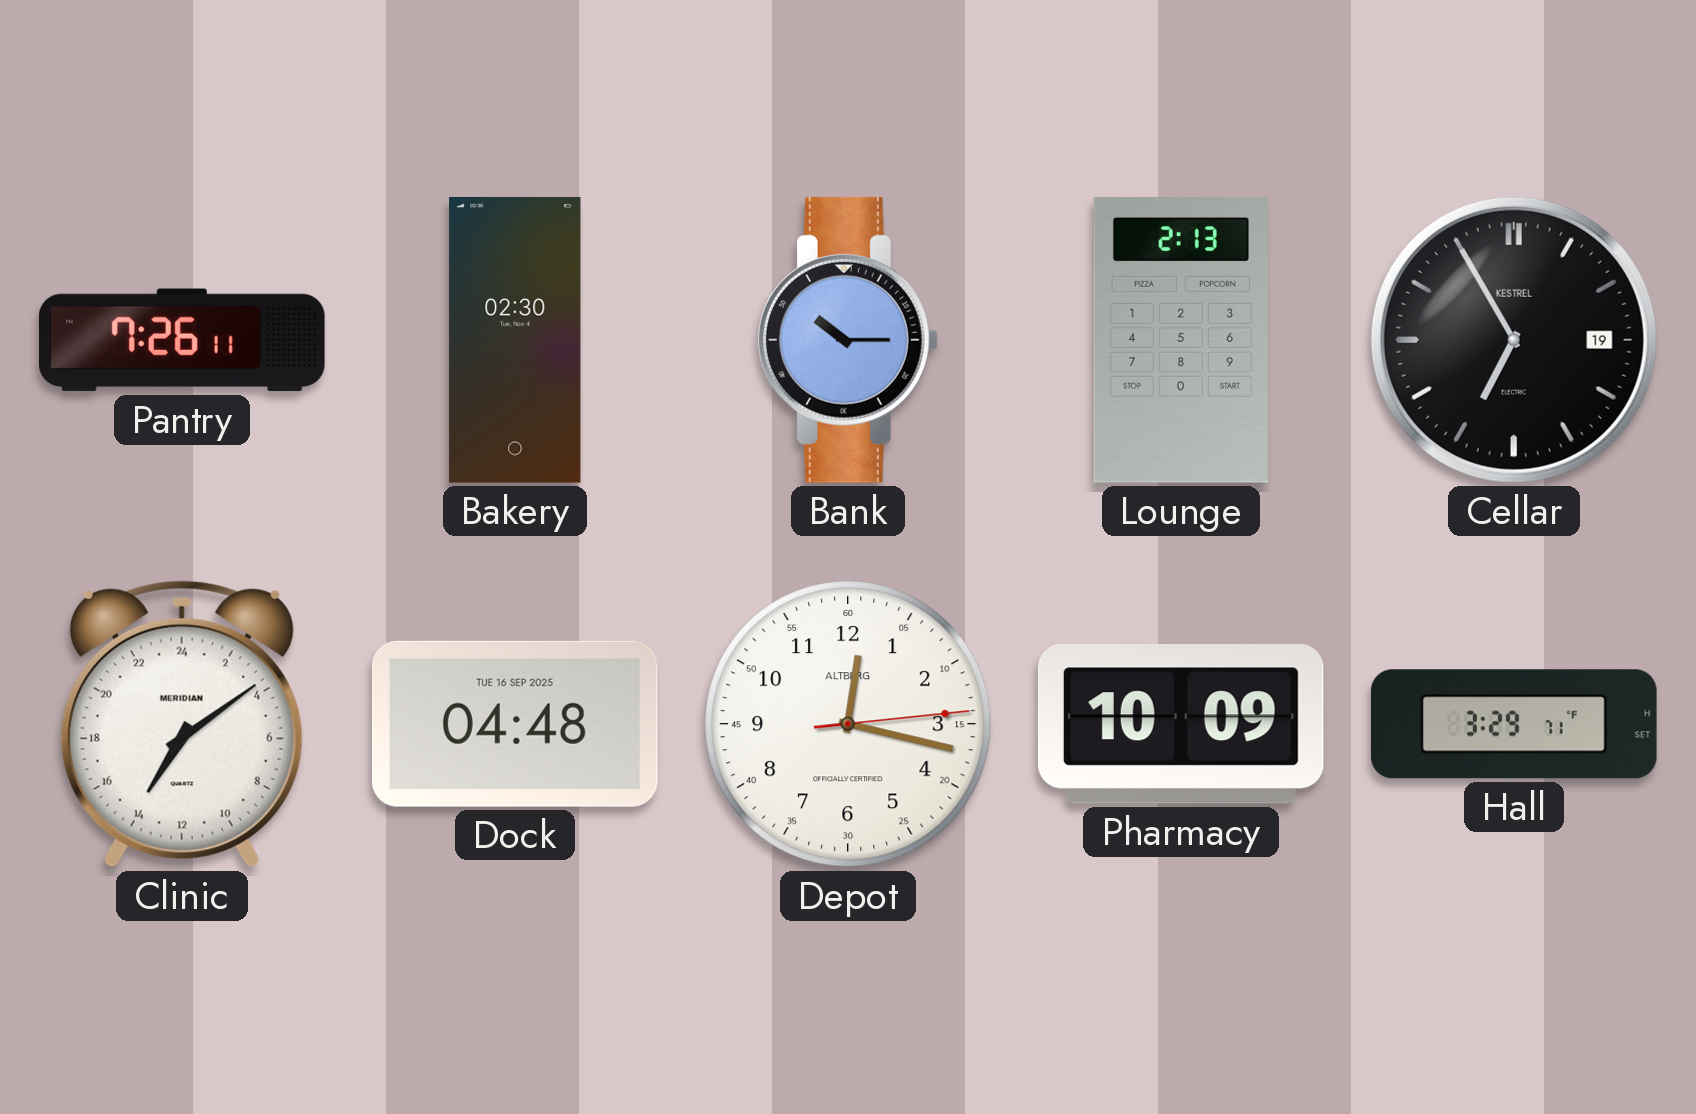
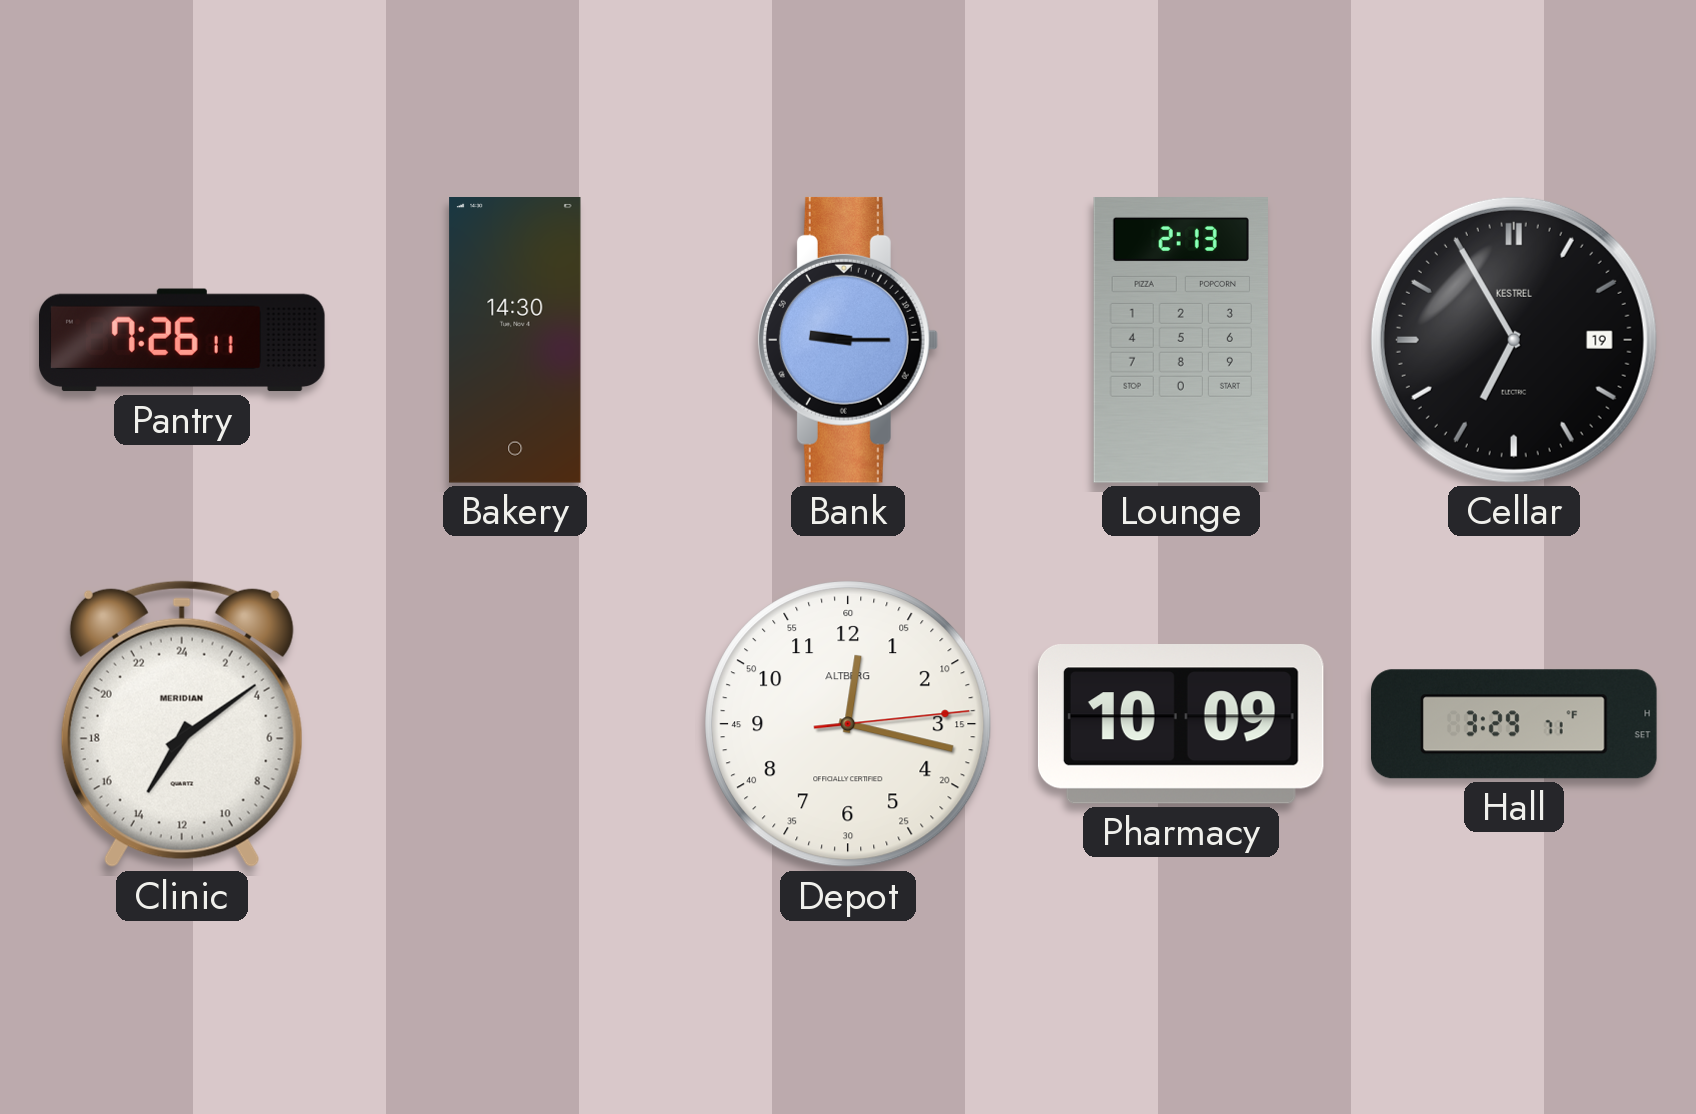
Bakery: 02:30 -> 14:30
Bank: 10:15 -> 9:15
Dock: 04:48 -> none
